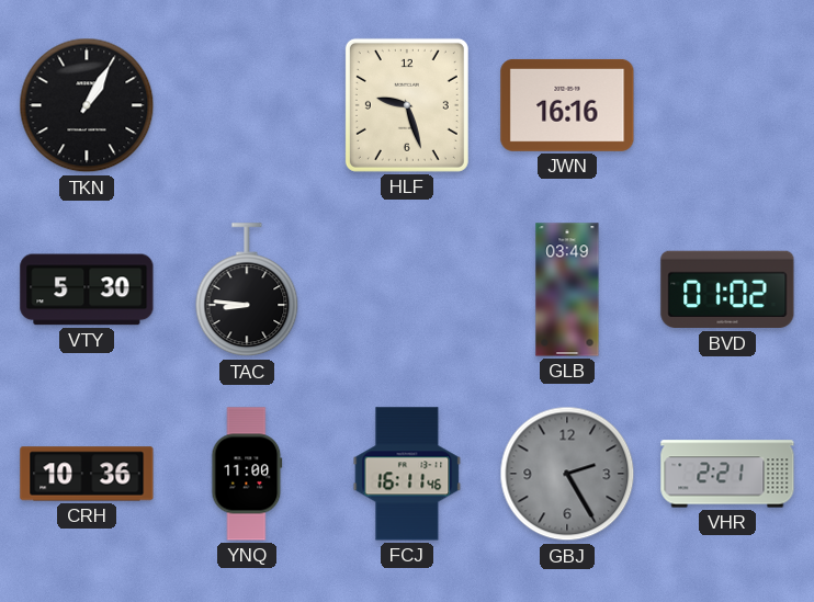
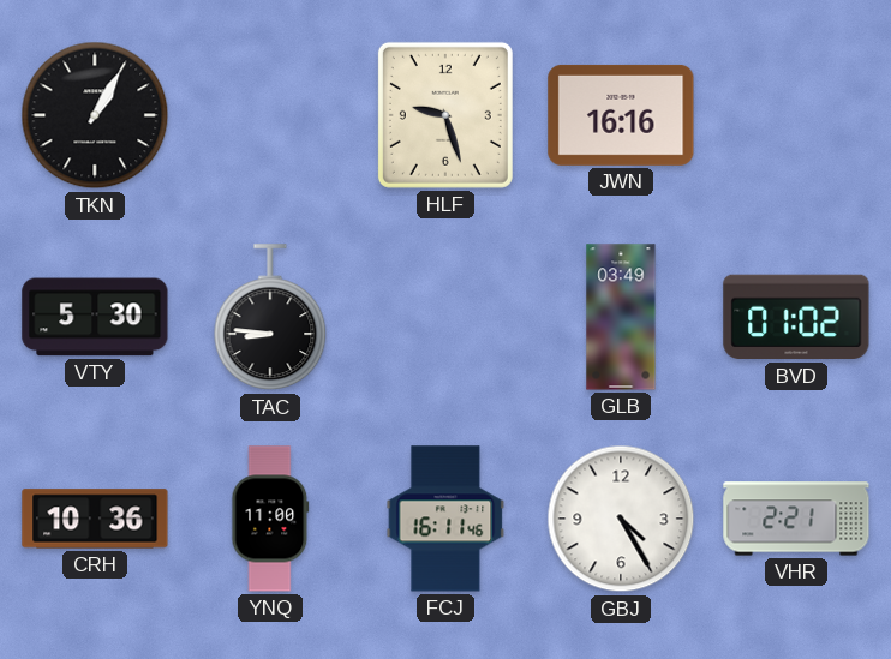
GBJ: 2:25 -> 4:25
GBJ dial: grey -> white
